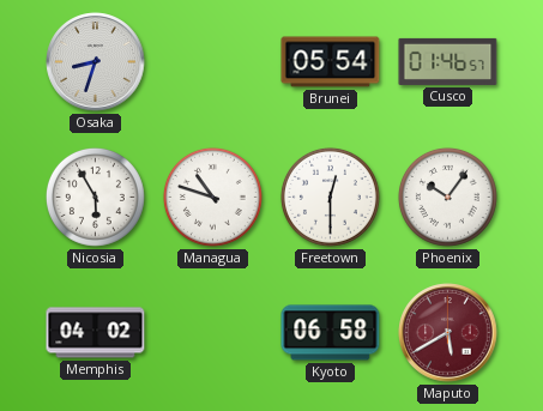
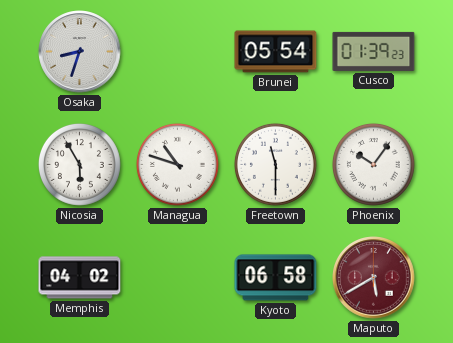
Cusco: 01:46 -> 01:39
Freetown: 12:30 -> 11:30
